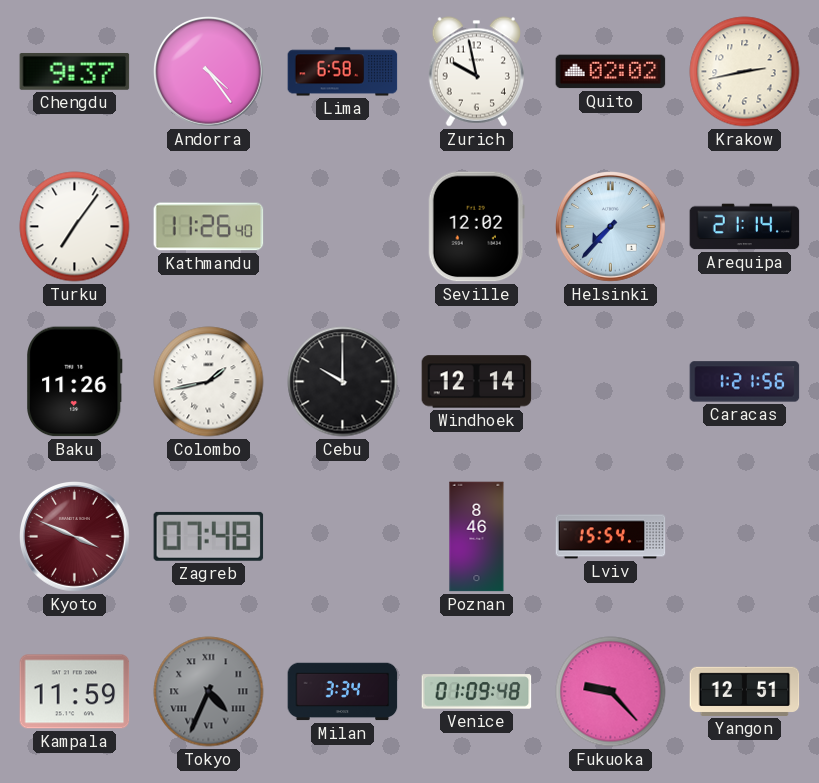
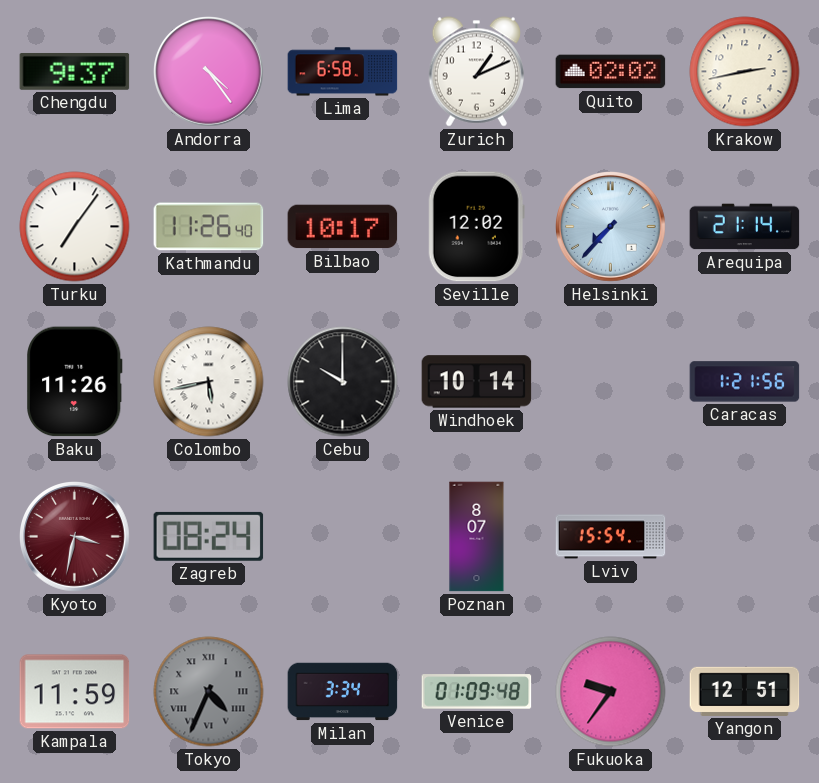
Zurich: 9:58 -> 1:11
Bilbao: none -> 10:17
Colombo: 1:43 -> 5:43
Windhoek: 12:14 -> 10:14
Kyoto: 3:49 -> 3:32
Zagreb: 07:48 -> 08:24
Poznan: 8:46 -> 8:07
Fukuoka: 9:23 -> 9:36
